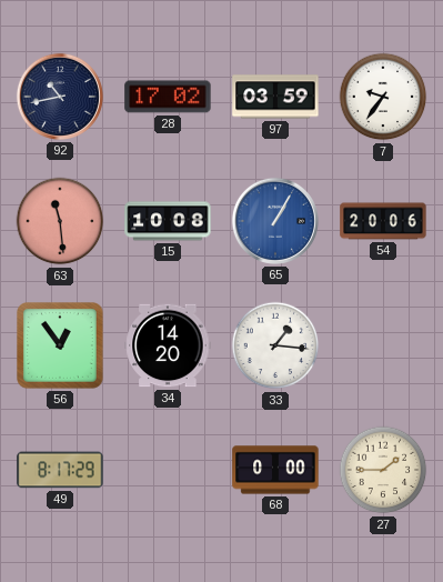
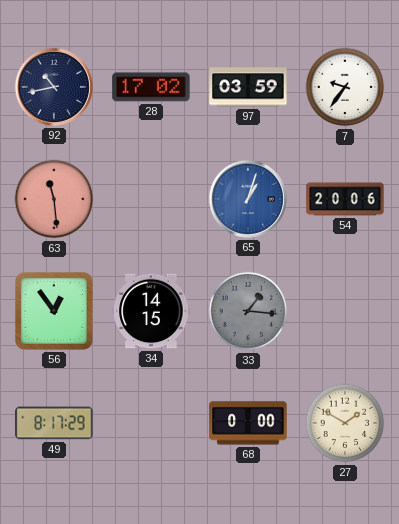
15: 10:08 -> none
65: 1:05 -> 1:03
34: 14:20 -> 14:15
33 dial: white -> grey
27: 1:45 -> 1:50
